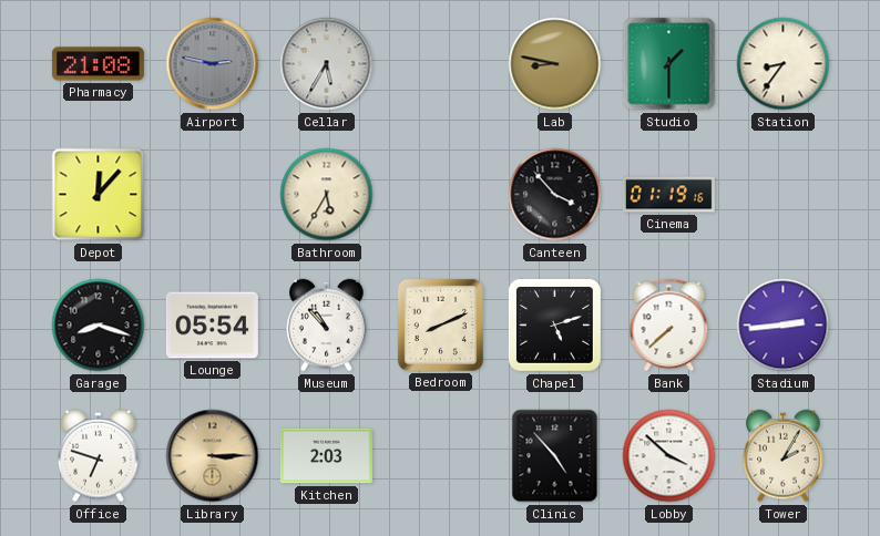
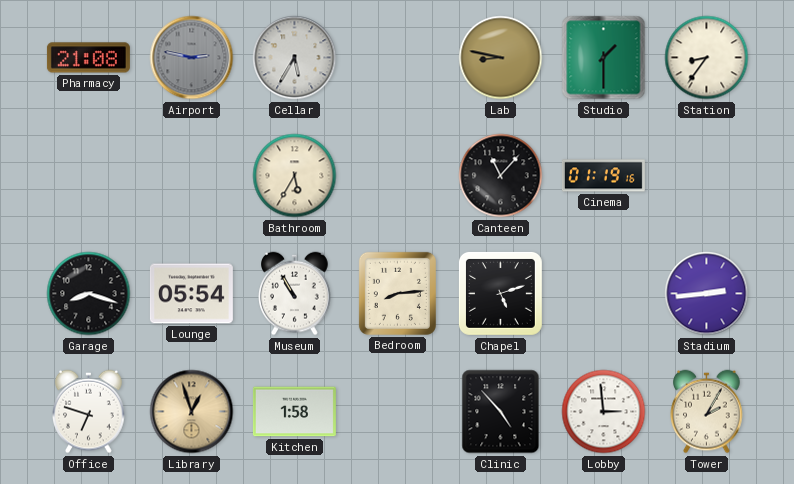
Depot: 12:07 -> none
Canteen: 3:53 -> 11:07
Museum: 10:53 -> 10:55
Bedroom: 8:11 -> 8:14
Bank: 7:38 -> none
Library: 3:15 -> 12:57
Kitchen: 2:03 -> 1:58
Lobby: 3:52 -> 2:59
